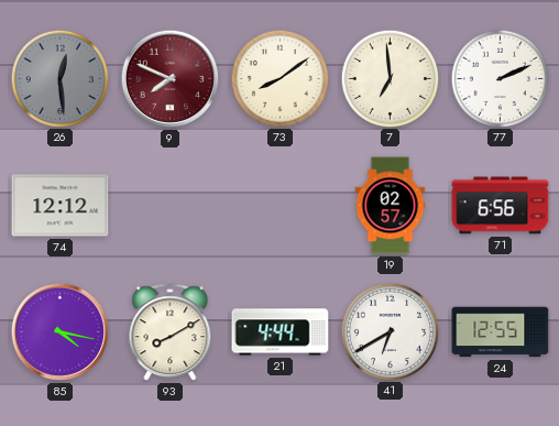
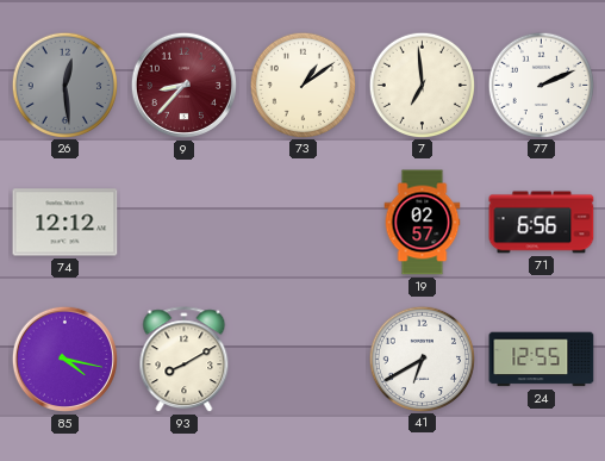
9: 7:49 -> 8:37
73: 8:09 -> 1:09
21: 4:44 -> none
